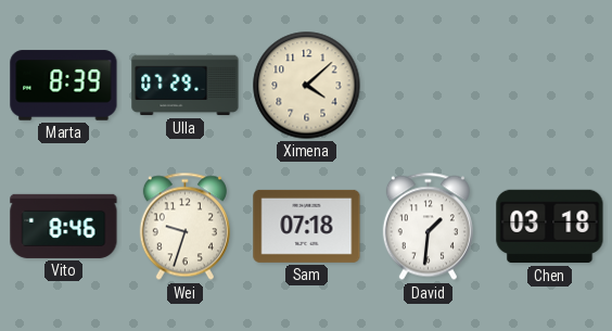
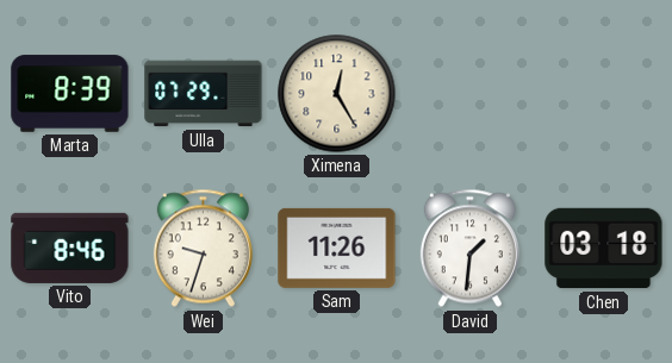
Ximena: 4:08 -> 12:25
Sam: 07:18 -> 11:26
